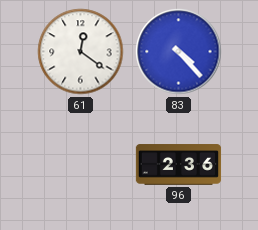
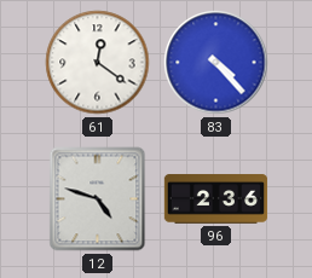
12: none -> 4:48
